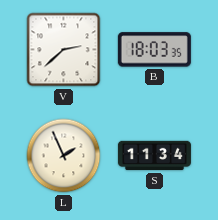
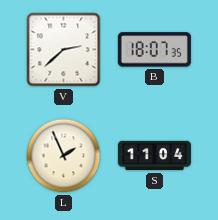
B: 18:03 -> 18:07
S: 11:34 -> 11:04
